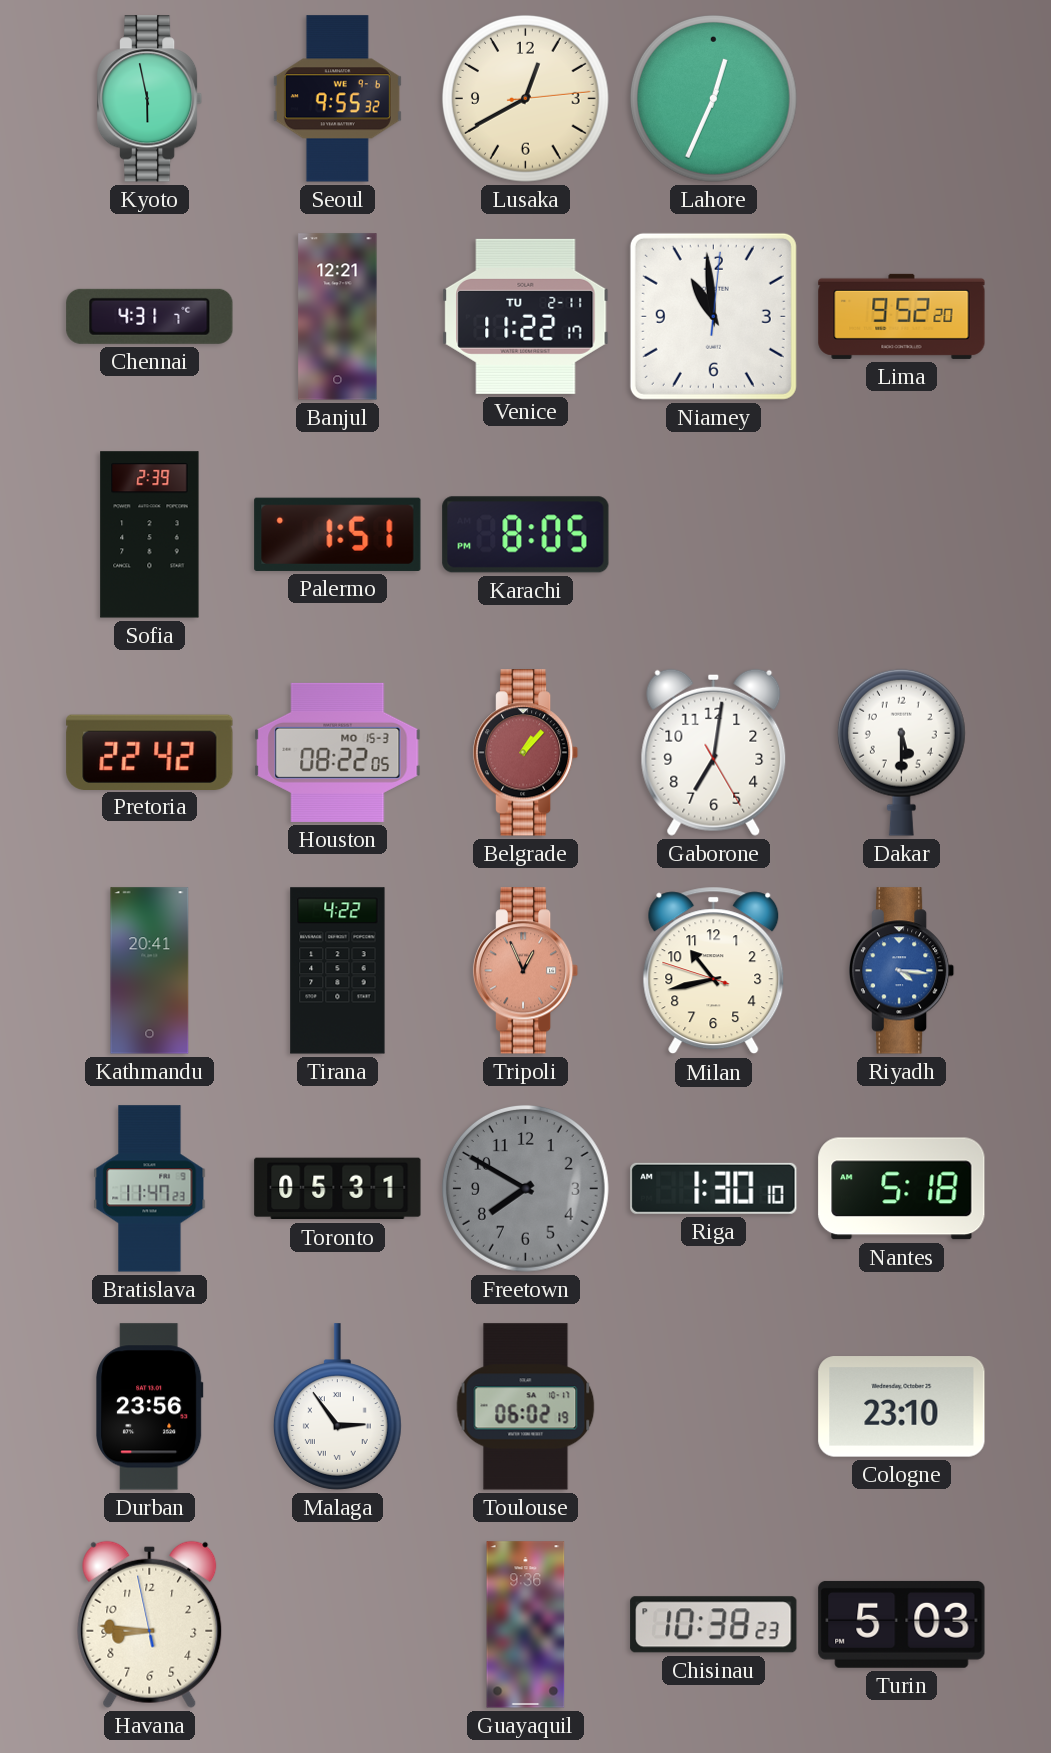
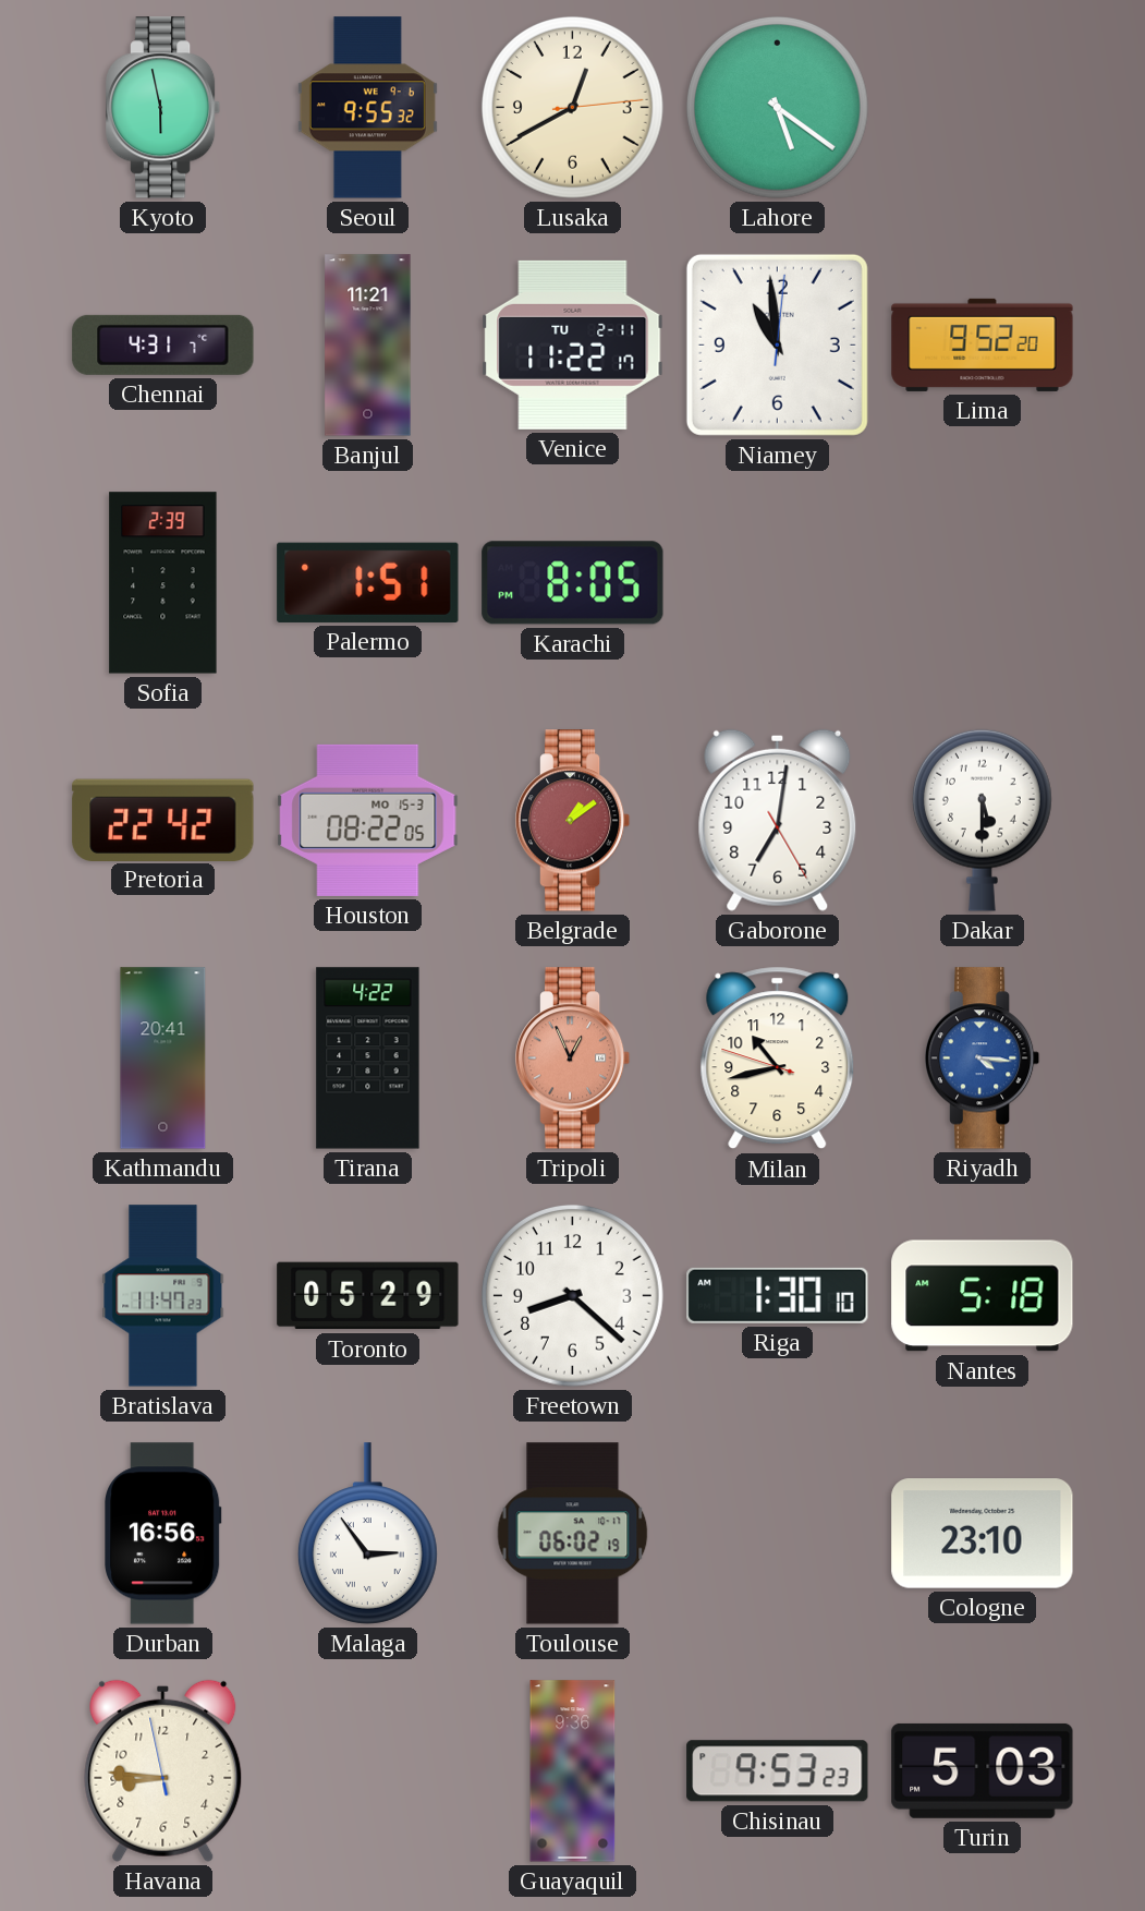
Lahore: 12:34 -> 5:21
Banjul: 12:21 -> 11:21
Belgrade: 1:07 -> 1:09
Toronto: 05:31 -> 05:29
Freetown: 7:50 -> 8:22
Freetown dial: grey -> white
Durban: 23:56 -> 16:56
Chisinau: 10:38 -> 9:53
